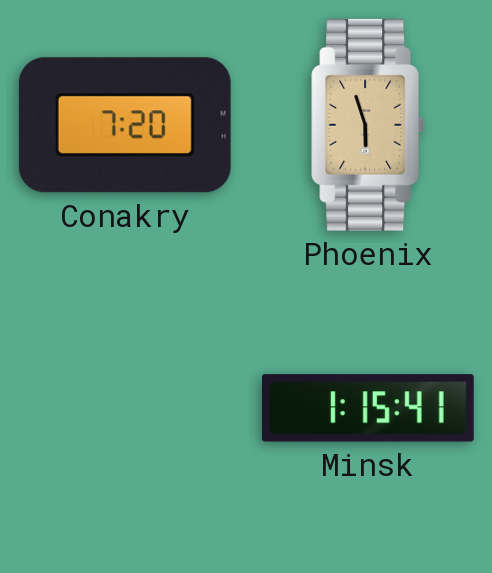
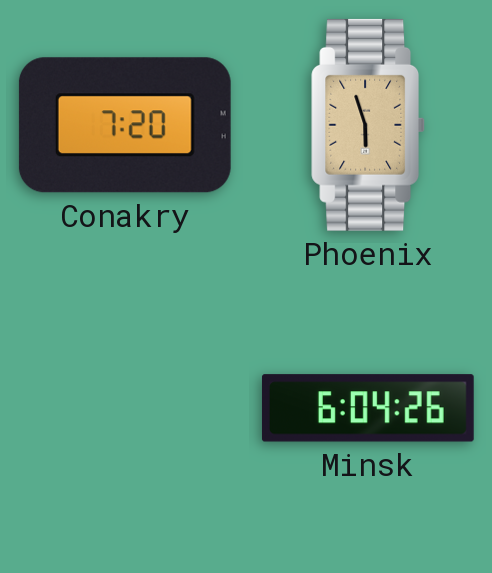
Minsk: 1:15 -> 6:04
